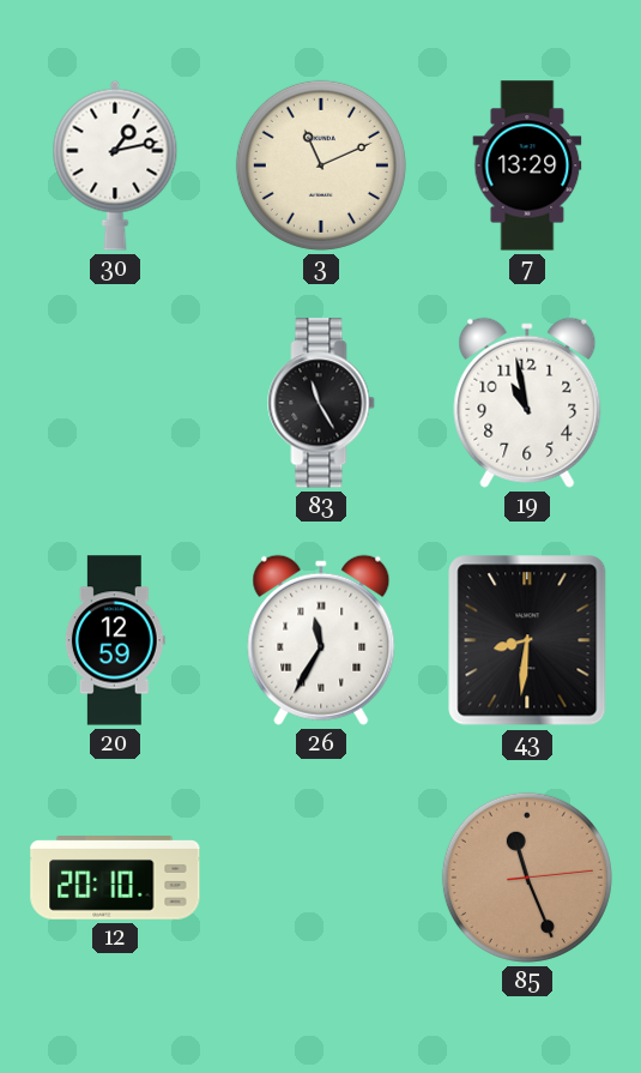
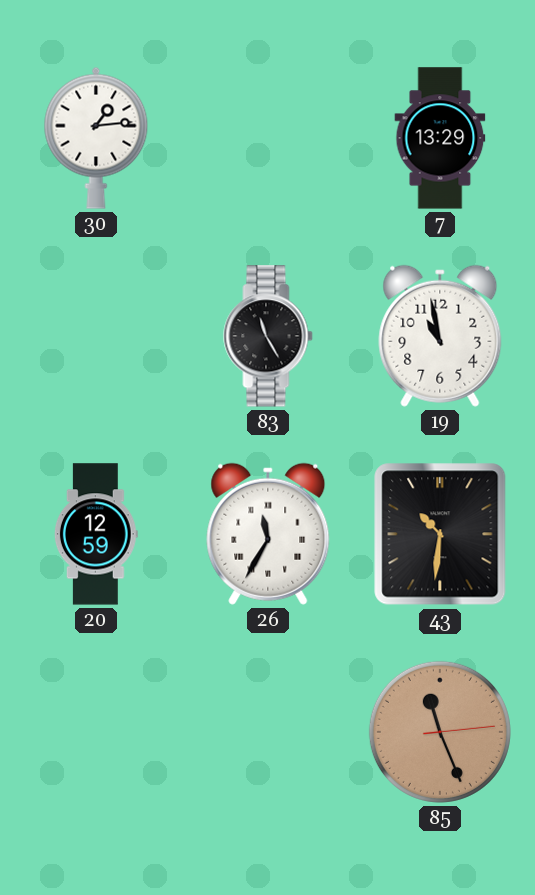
30: 1:13 -> 1:14
3: 11:11 -> none
43: 8:31 -> 10:31
12: 20:10 -> none
